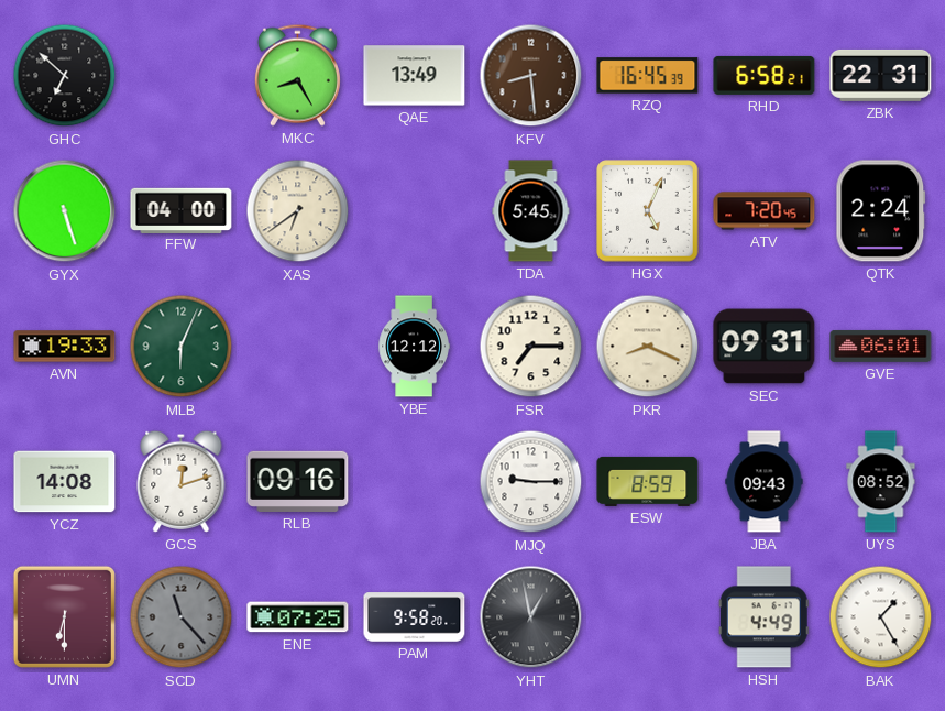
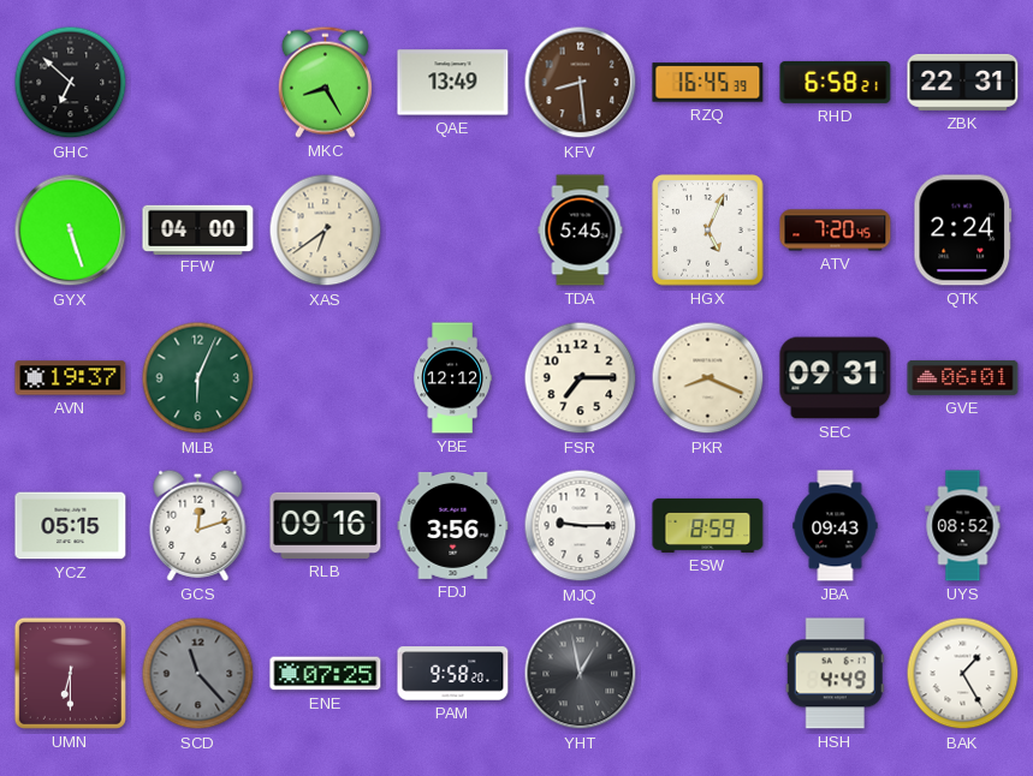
AVN: 19:33 -> 19:37
YCZ: 14:08 -> 05:15
FDJ: none -> 3:56
